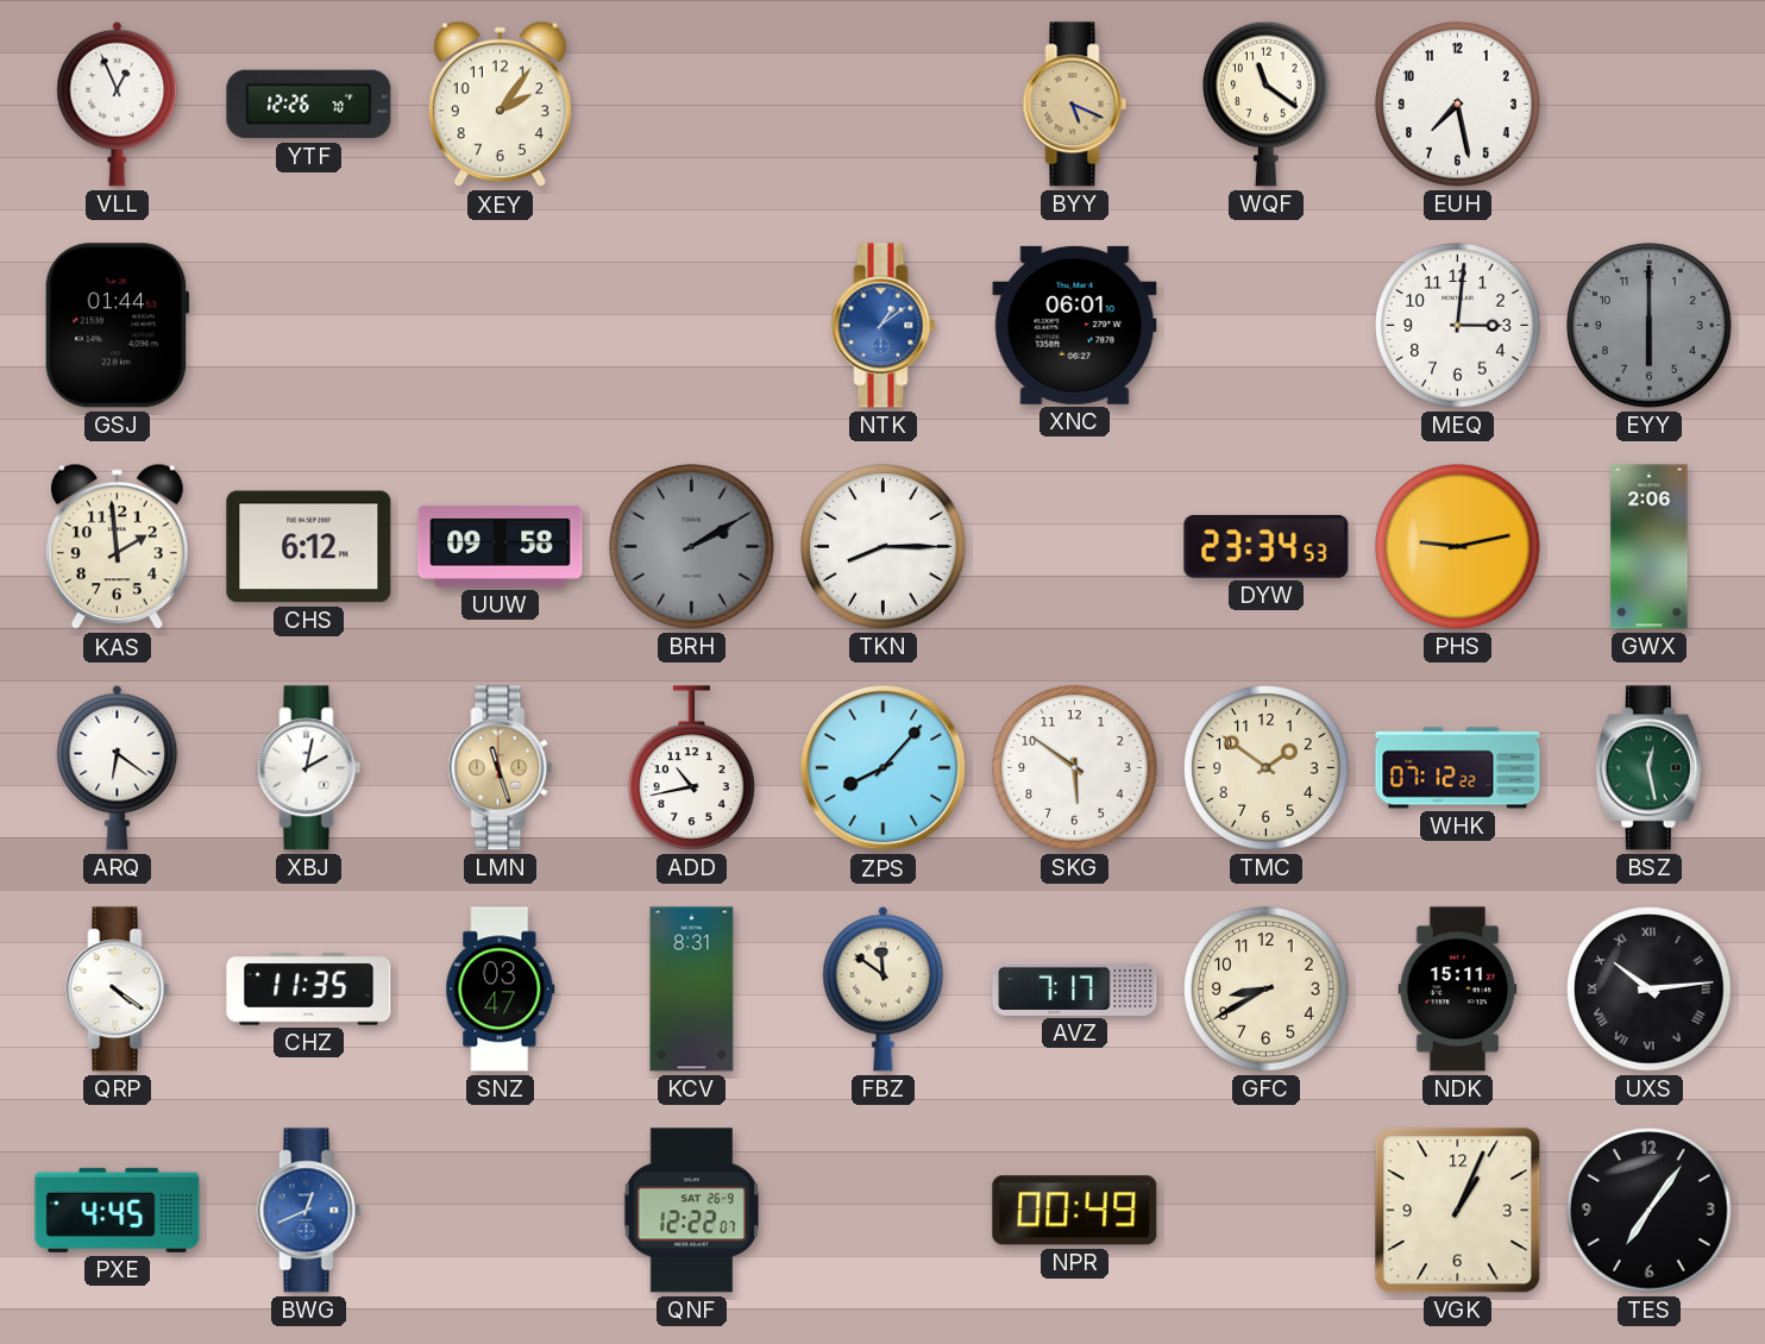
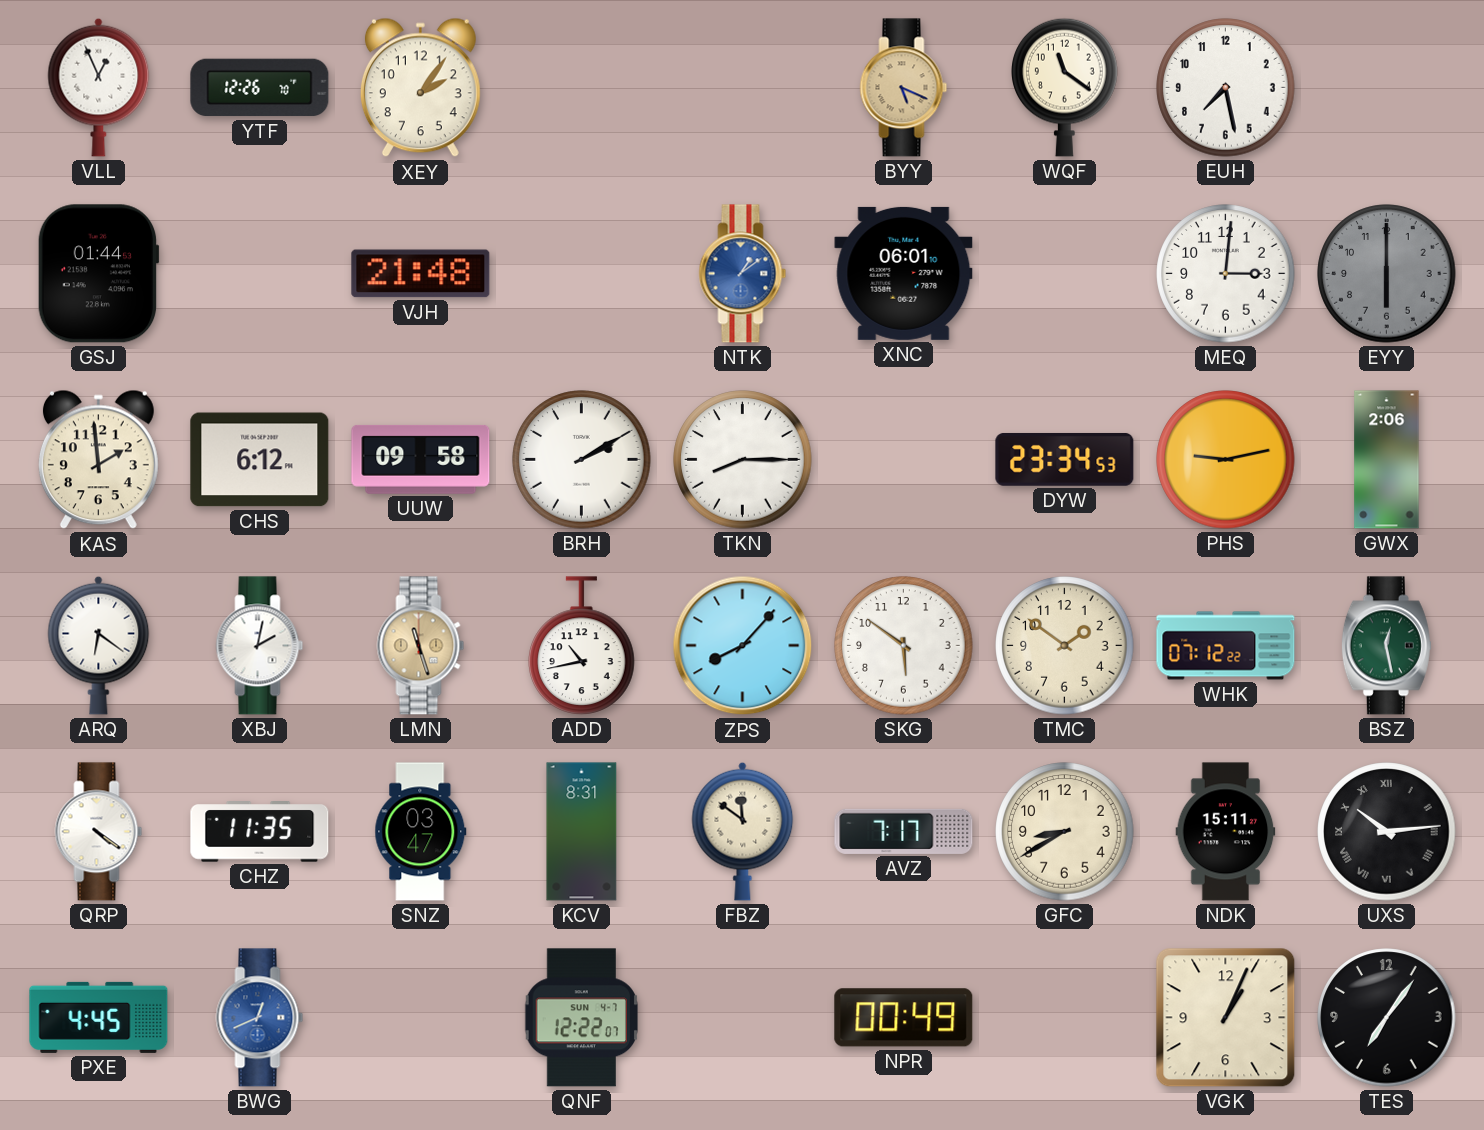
VJH: none -> 21:48
BRH dial: grey -> white
QNF date: SAT 26-9 -> SUN 4-7
